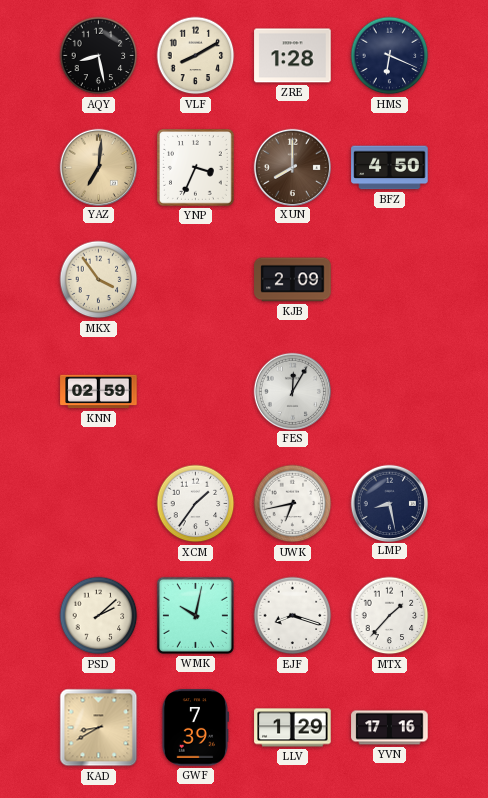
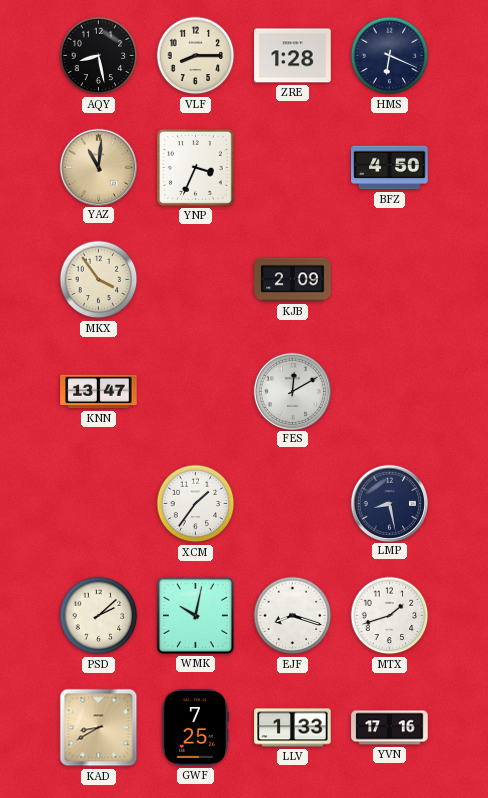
VLF: 8:10 -> 8:15
YAZ: 7:01 -> 11:01
XUN: 8:00 -> none
KNN: 02:59 -> 13:47
FES: 12:05 -> 12:10
UWK: 6:43 -> none
MTX: 1:37 -> 1:42
GWF: 7:39 -> 7:25
LLV: 1:29 -> 1:33
